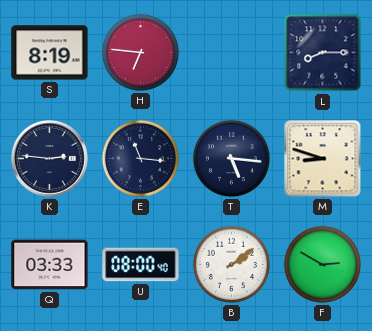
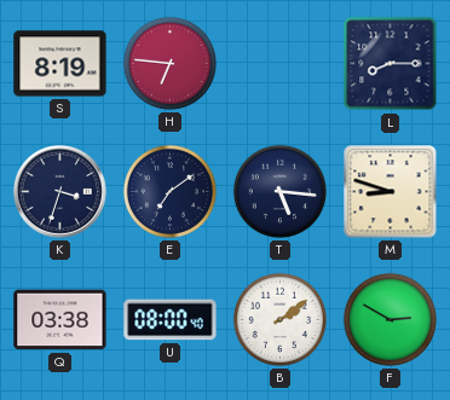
K: 2:46 -> 3:33
E: 11:16 -> 7:09
Q: 03:33 -> 03:38
